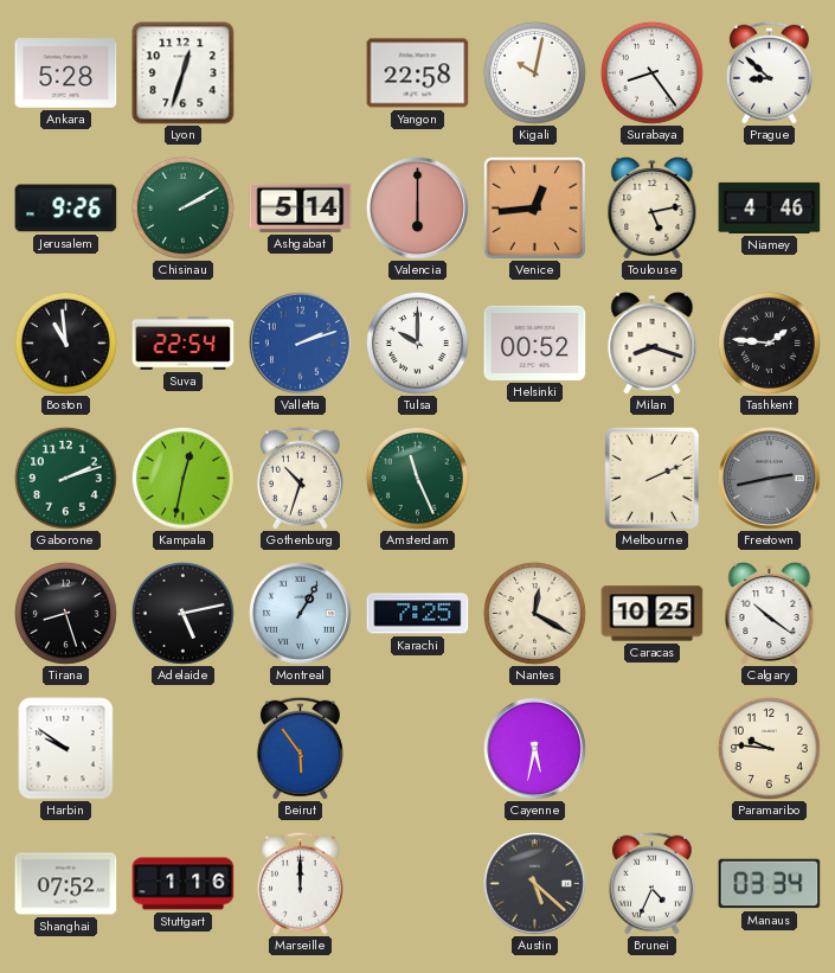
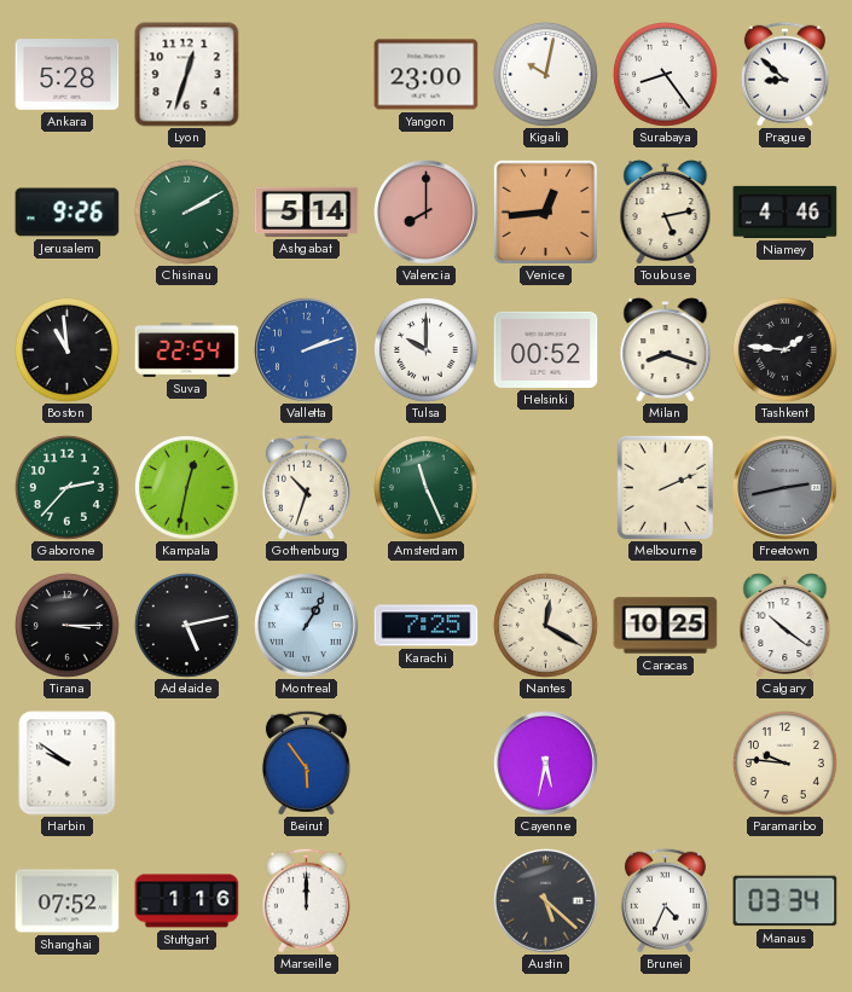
Yangon: 22:58 -> 23:00
Valencia: 6:00 -> 8:00
Gaborone: 2:12 -> 2:37
Tirana: 8:27 -> 3:15
